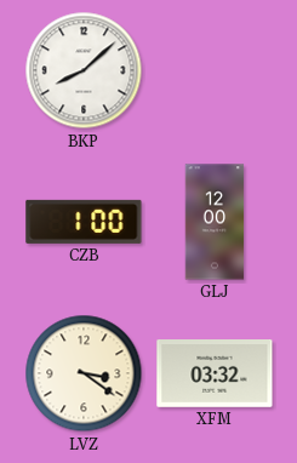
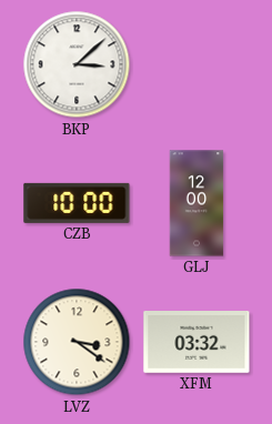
BKP: 8:08 -> 3:08
CZB: 1:00 -> 10:00
